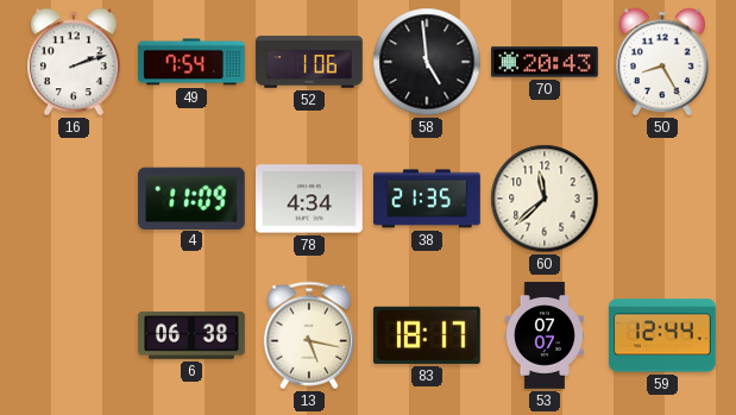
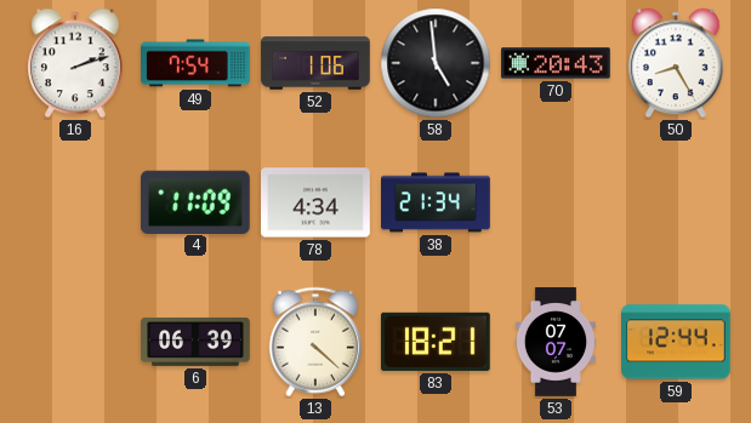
38: 21:35 -> 21:34
60: 11:38 -> none
6: 06:38 -> 06:39
13: 5:17 -> 4:22
83: 18:17 -> 18:21
